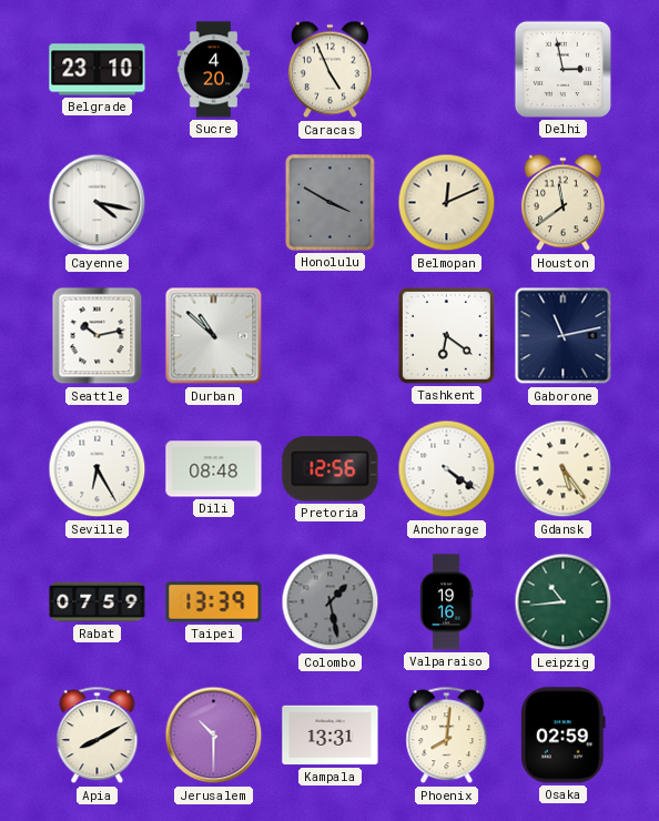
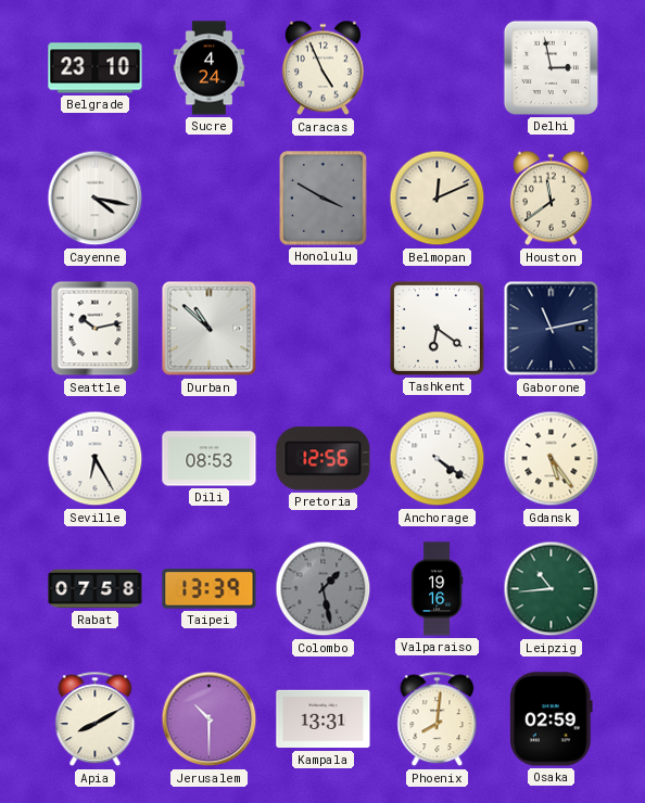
Sucre: 4:20 -> 4:24
Dili: 08:48 -> 08:53
Rabat: 07:59 -> 07:58
